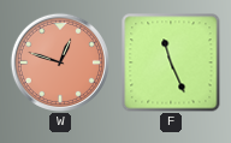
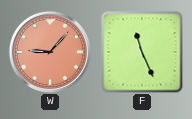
W: 12:48 -> 9:07
